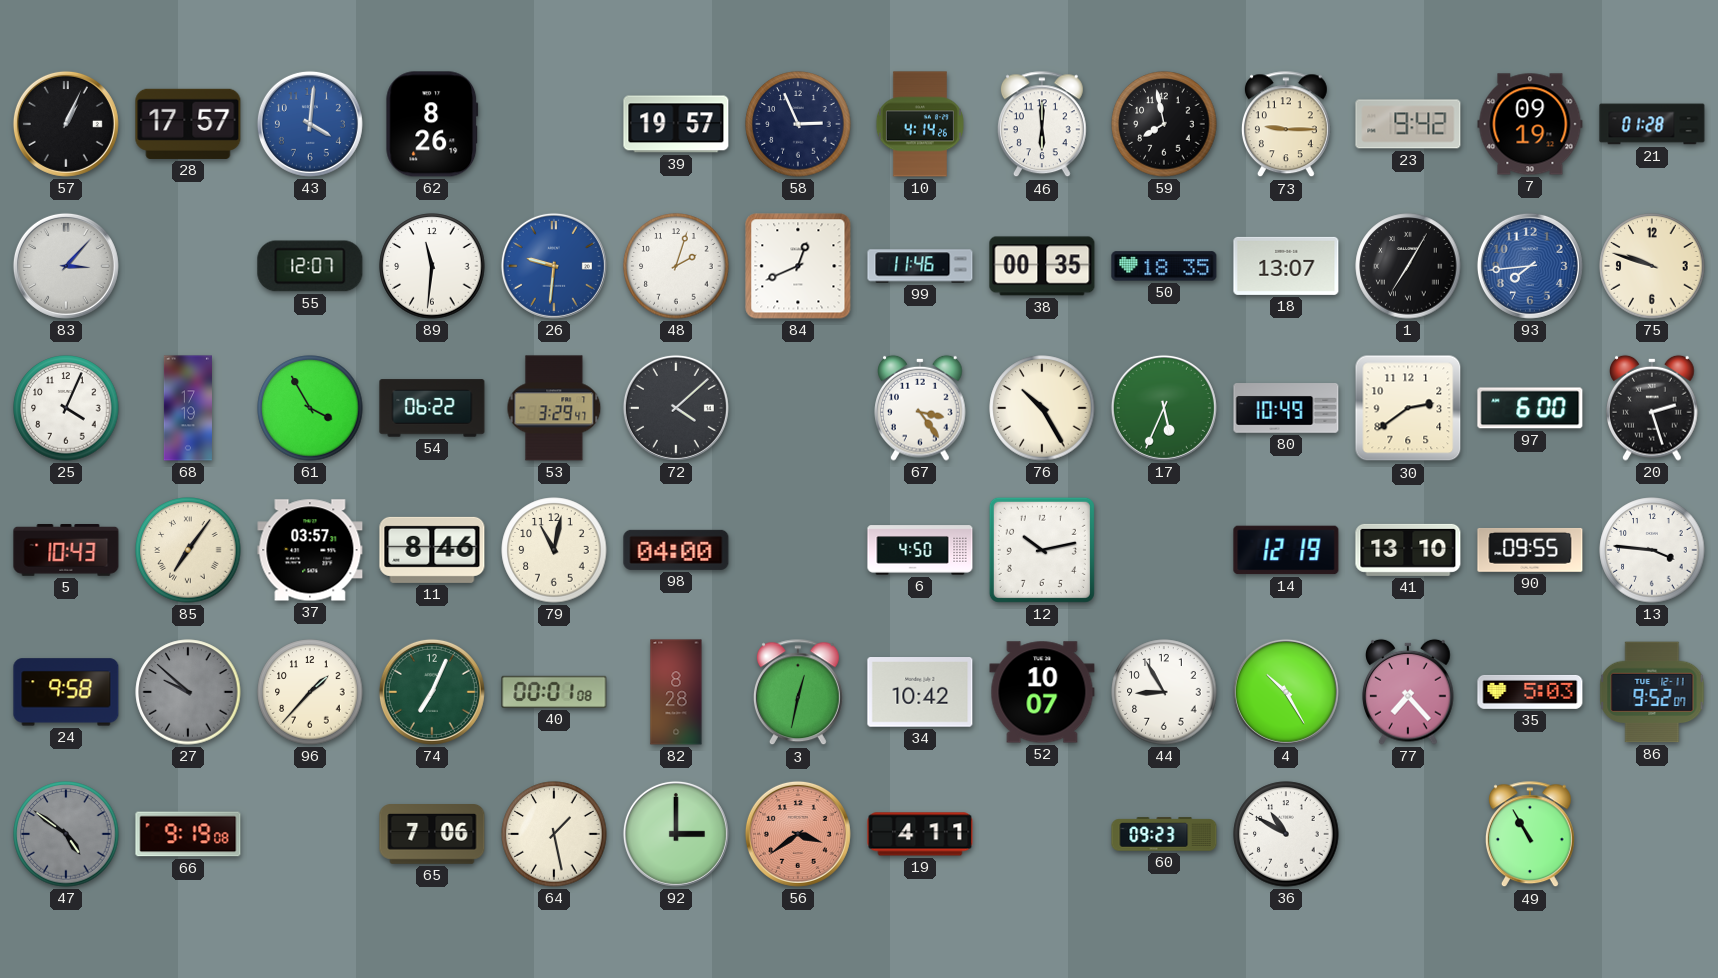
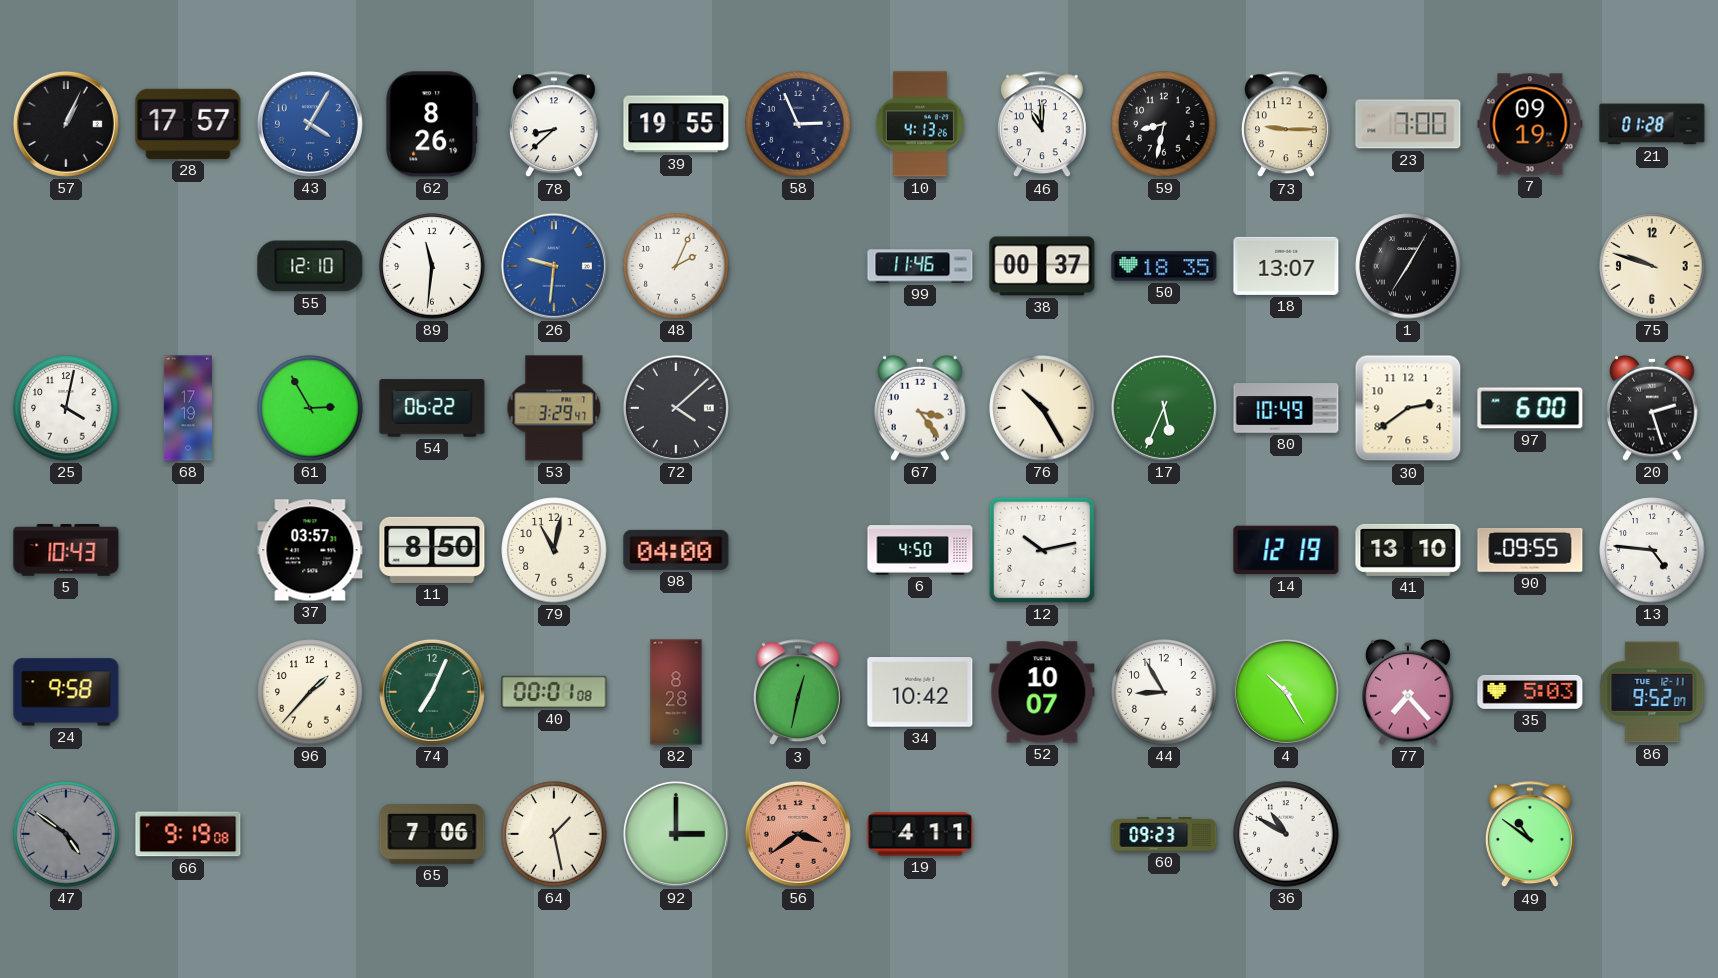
43: 4:01 -> 4:05
78: none -> 8:38
39: 19:57 -> 19:55
10: 4:14 -> 4:13
46: 6:00 -> 11:00
59: 7:58 -> 8:32
23: 9:42 -> 7:00
83: 3:07 -> none
55: 12:07 -> 12:10
48: 2:03 -> 2:04
84: 12:41 -> none
38: 00:35 -> 00:37
93: 7:44 -> none
25: 4:04 -> 4:02
61: 3:55 -> 2:55
85: 7:06 -> none
11: 8:46 -> 8:50
13: 3:46 -> 4:46
27: 9:52 -> none
49: 10:55 -> 10:51
